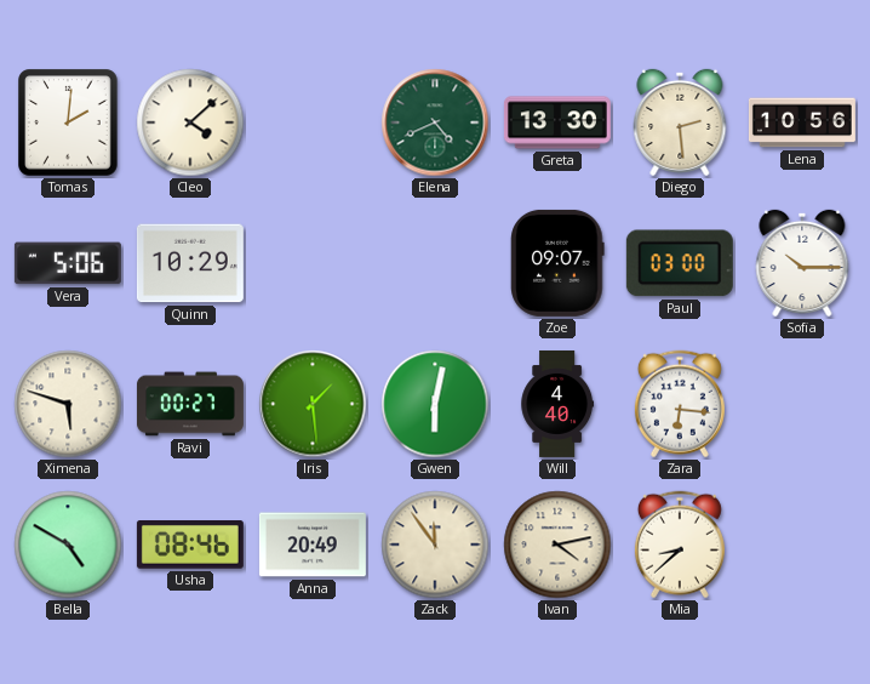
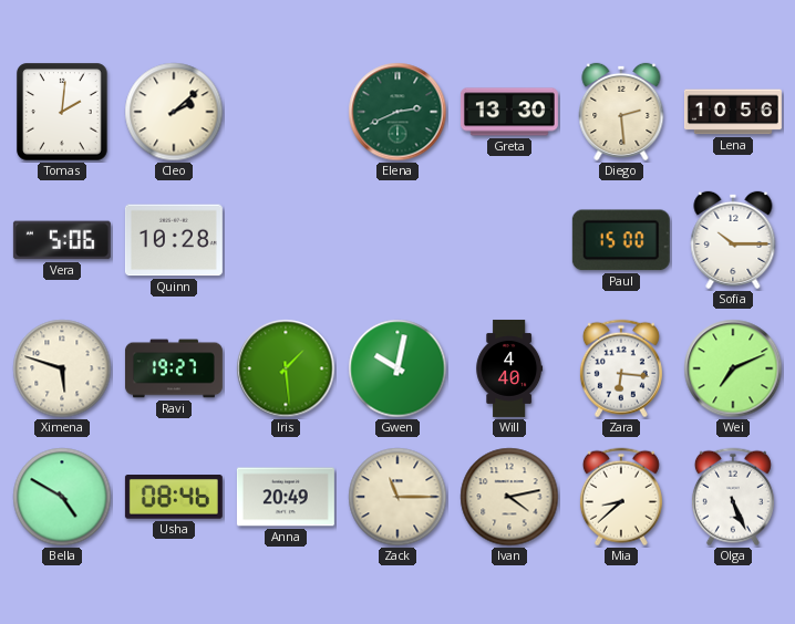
Cleo: 4:08 -> 2:08
Elena: 4:41 -> 2:41
Quinn: 10:29 -> 10:28
Zoe: 09:07 -> none
Paul: 03:00 -> 15:00
Ravi: 00:27 -> 19:27
Gwen: 6:02 -> 10:02
Wei: none -> 7:11
Zack: 11:54 -> 11:15
Olga: none -> 5:26
